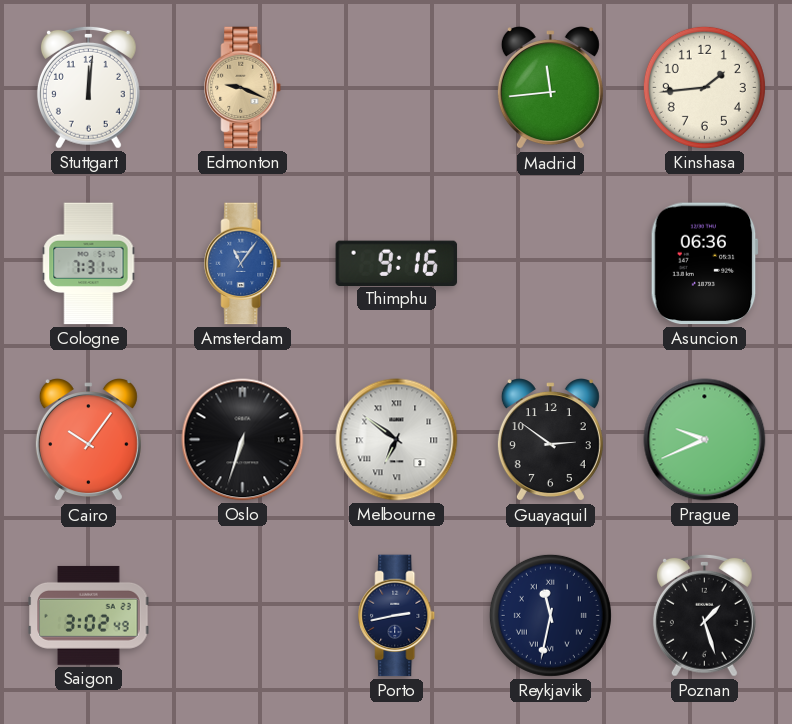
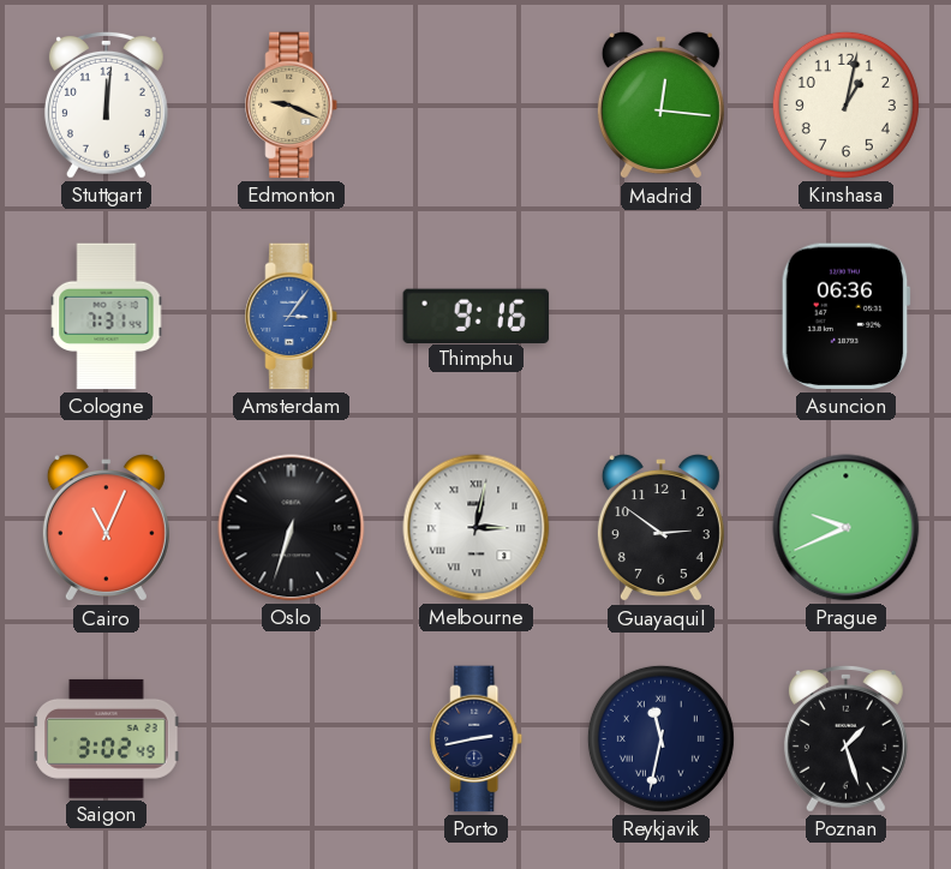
Madrid: 11:44 -> 12:16
Kinshasa: 1:44 -> 1:02
Amsterdam: 11:06 -> 3:06
Cairo: 10:06 -> 11:04
Melbourne: 6:51 -> 3:02
